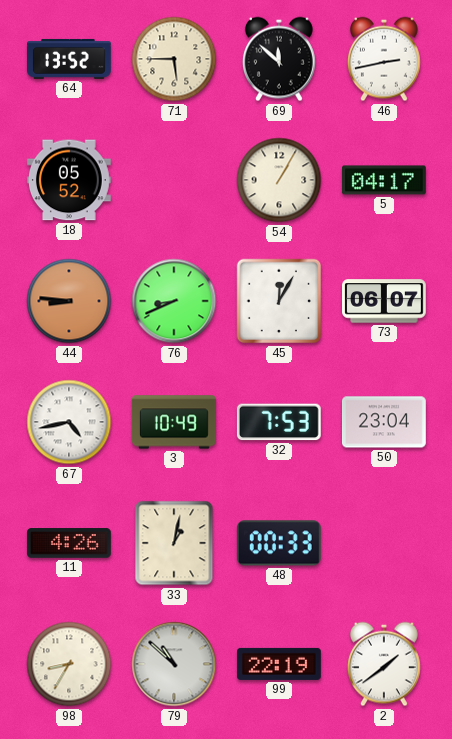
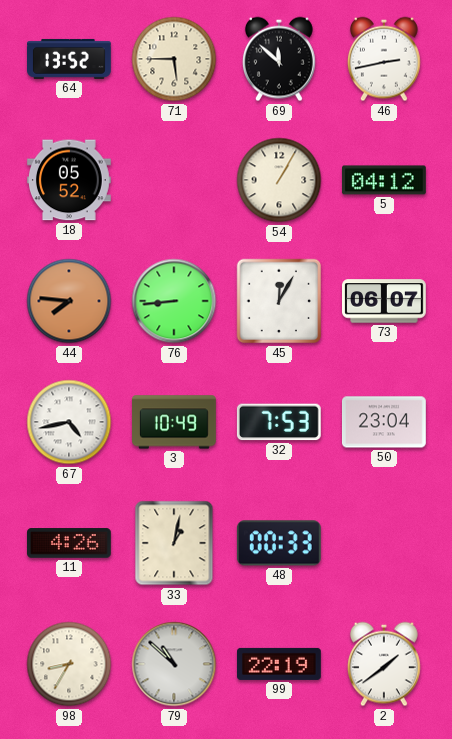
5: 04:17 -> 04:12
44: 8:46 -> 7:46
76: 8:41 -> 8:44
